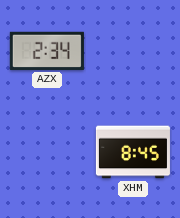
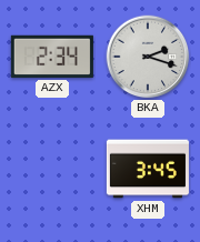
BKA: none -> 2:18
XHM: 8:45 -> 3:45
